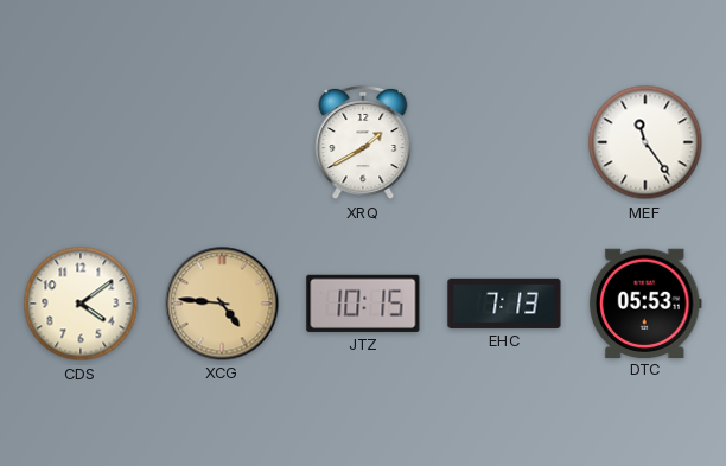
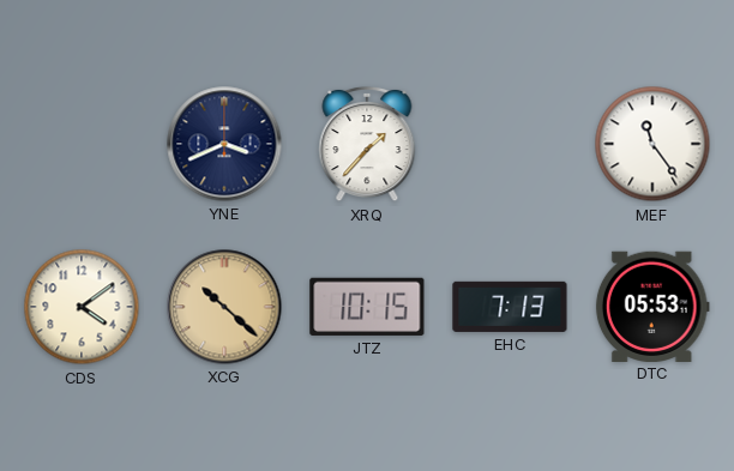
YNE: none -> 3:41
XRQ: 1:40 -> 1:37
XCG: 4:46 -> 10:22
